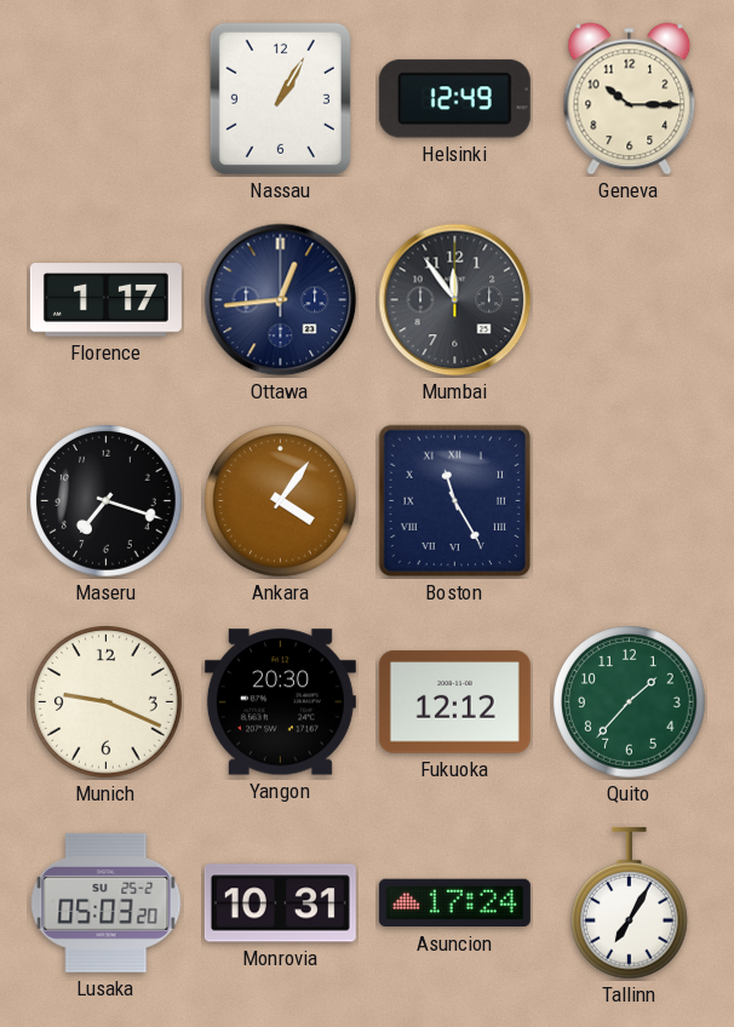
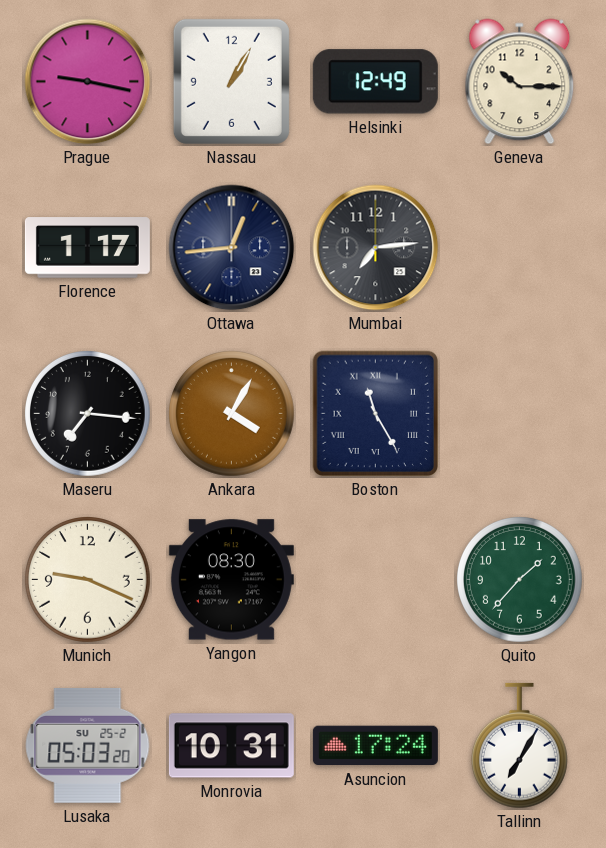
Prague: none -> 9:17
Mumbai: 11:54 -> 7:14
Maseru: 7:18 -> 7:16
Ankara: 4:06 -> 4:05
Yangon: 20:30 -> 08:30
Fukuoka: 12:12 -> none
